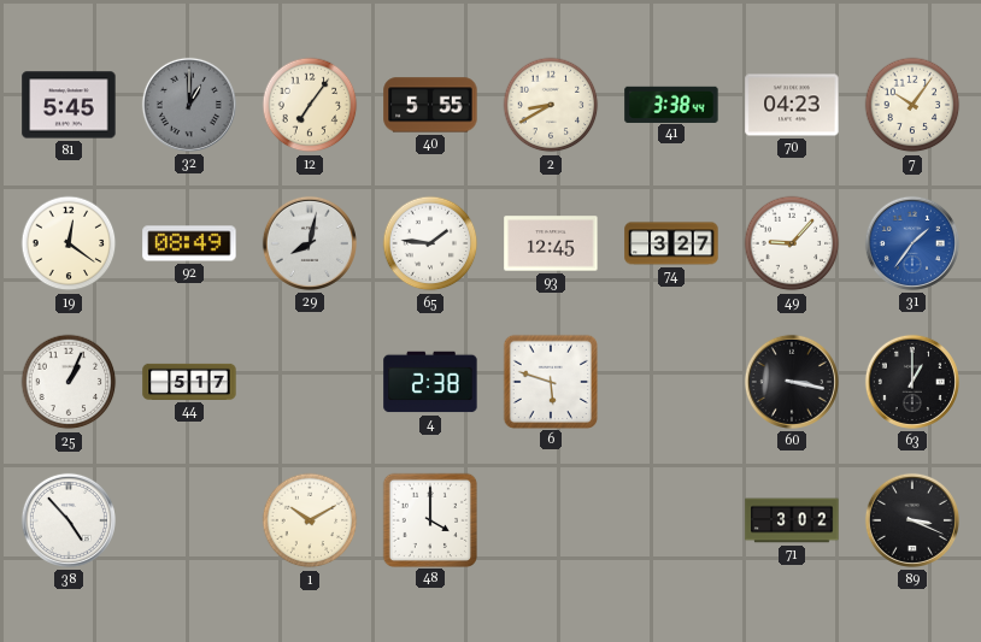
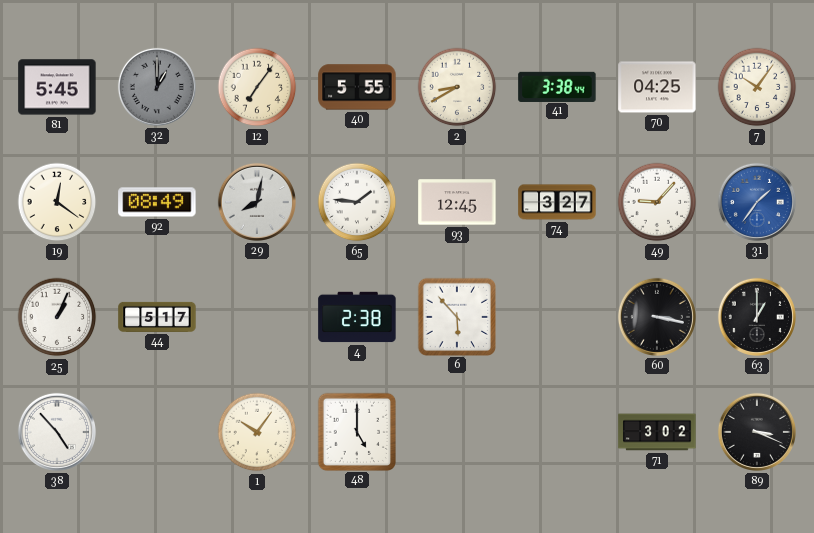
70: 04:23 -> 04:25
6: 5:48 -> 5:53
1: 10:10 -> 10:06
48: 4:00 -> 5:00
